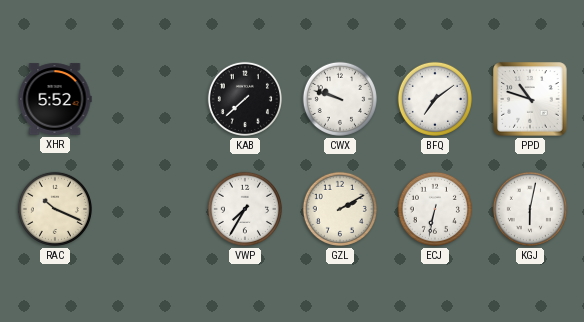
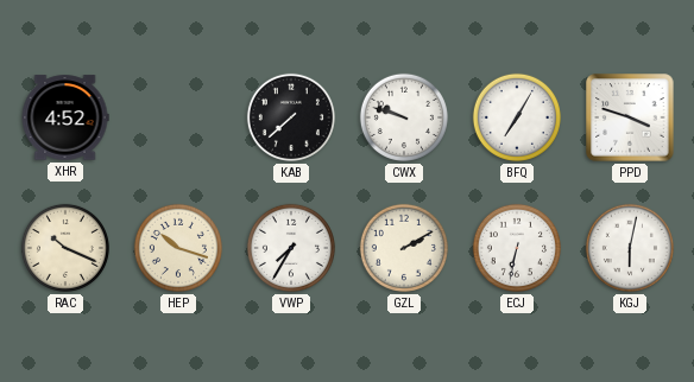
XHR: 5:52 -> 4:52
BFQ: 7:09 -> 7:05
PPD: 10:48 -> 3:48
HEP: none -> 10:18
